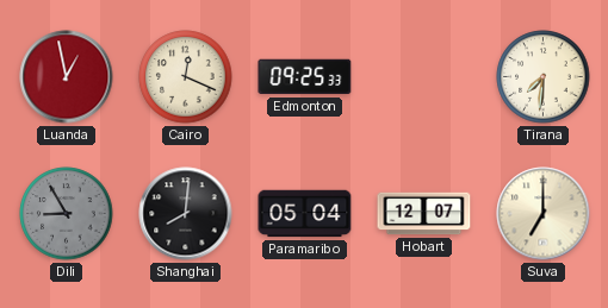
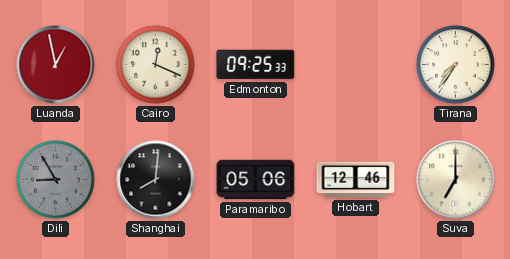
Tirana: 7:31 -> 7:36
Paramaribo: 05:04 -> 05:06
Hobart: 12:07 -> 12:46
